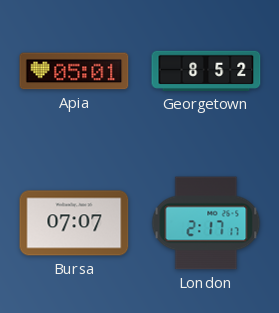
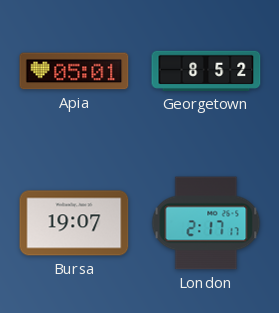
Bursa: 07:07 -> 19:07
